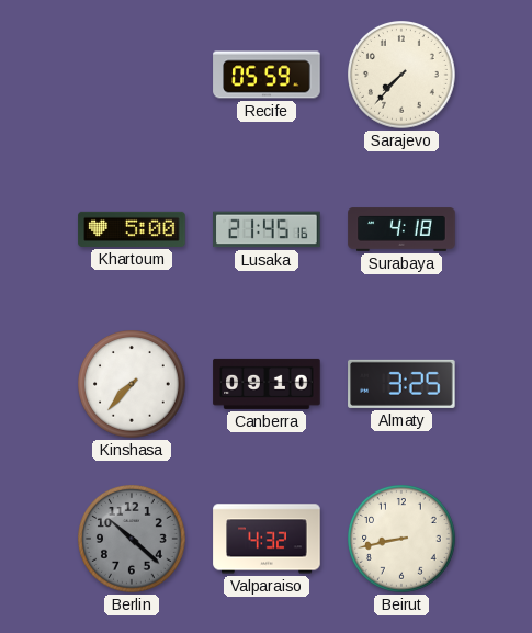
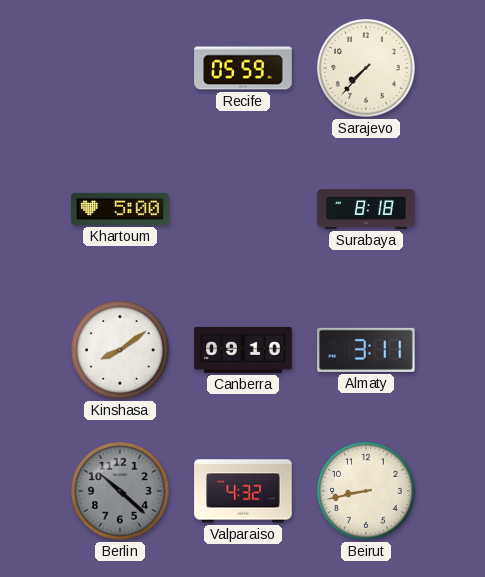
Lusaka: 21:45 -> none
Surabaya: 4:18 -> 8:18
Kinshasa: 7:37 -> 8:09
Almaty: 3:25 -> 3:11
